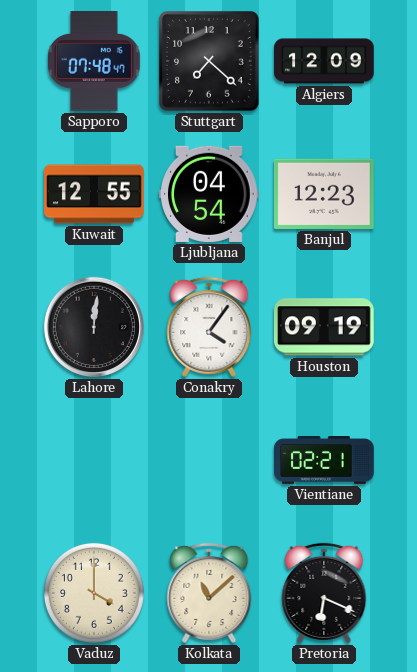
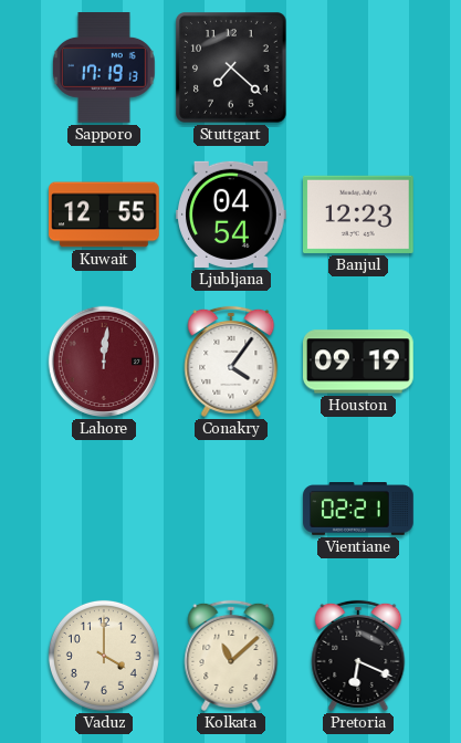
Sapporo: 07:48 -> 17:19
Algiers: 12:09 -> none
Lahore dial: black -> burgundy
